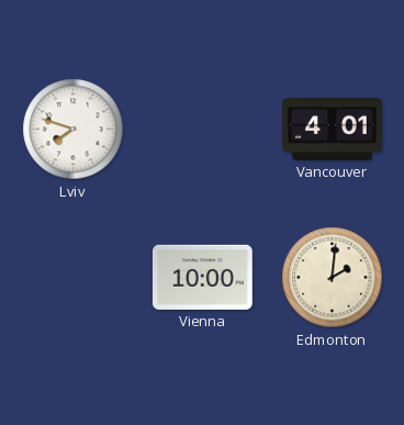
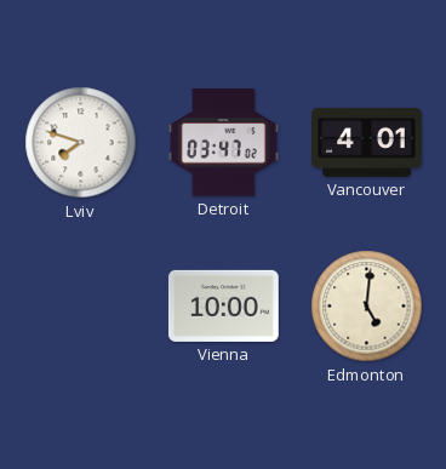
Detroit: none -> 03:47
Edmonton: 2:01 -> 5:01
